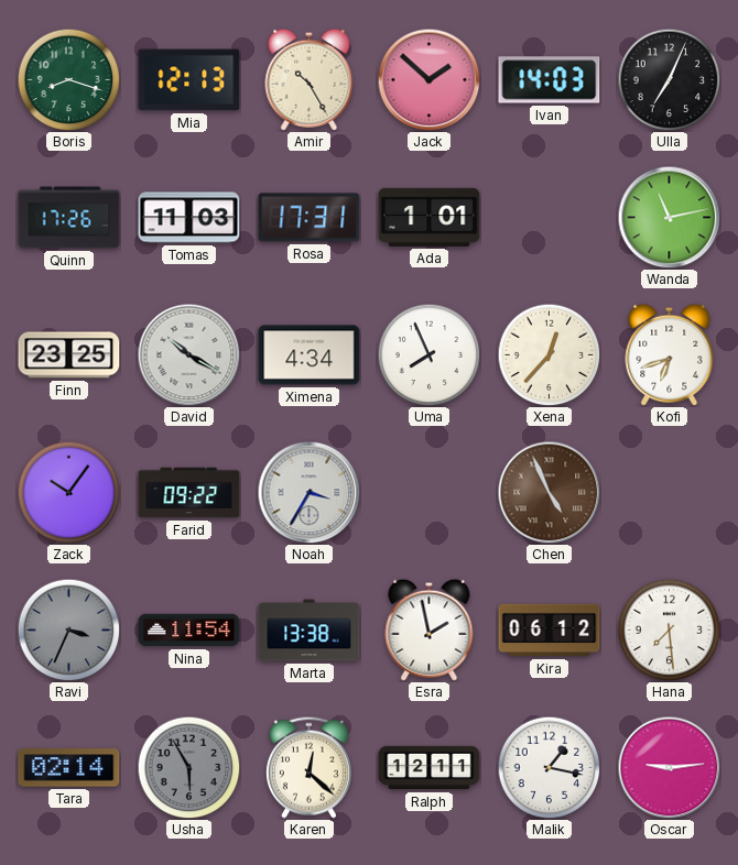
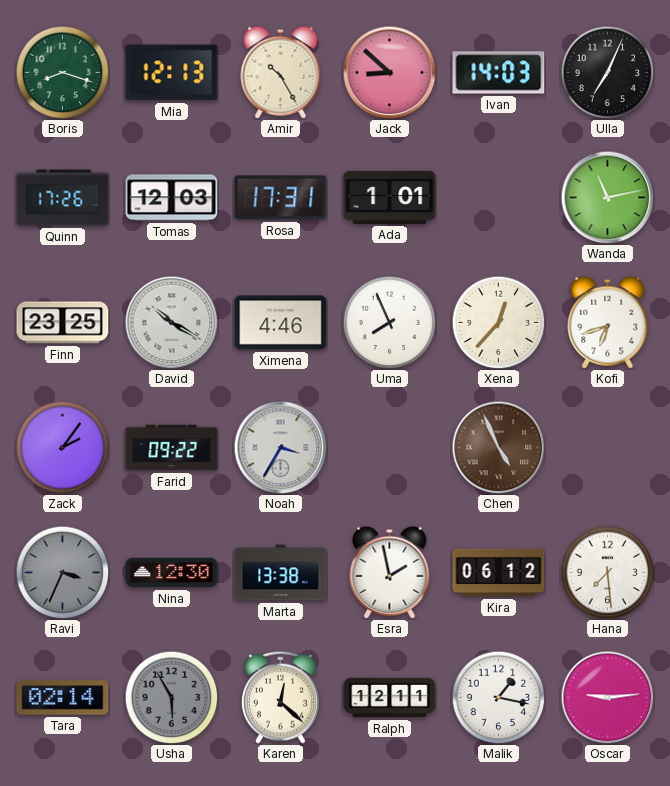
Jack: 1:52 -> 8:52
Tomas: 11:03 -> 12:03
Ximena: 4:34 -> 4:46
Zack: 10:06 -> 2:06
Nina: 11:54 -> 12:30
